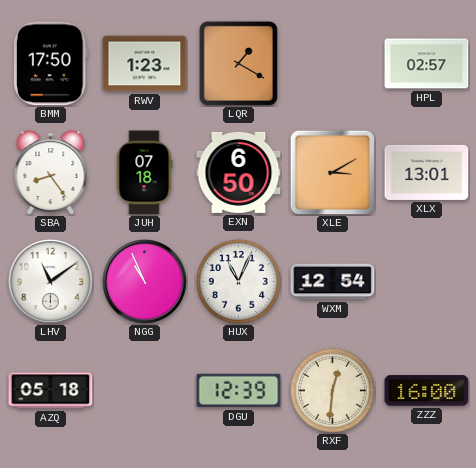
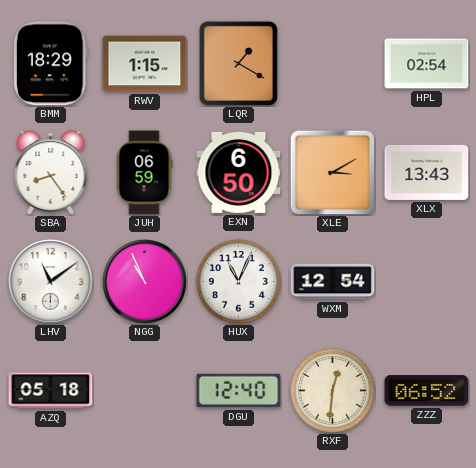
BMM: 17:50 -> 18:29
RWV: 1:23 -> 1:15
HPL: 02:57 -> 02:54
JUH: 07:18 -> 06:59
XLX: 13:01 -> 13:43
DGU: 12:39 -> 12:40
ZZZ: 16:00 -> 06:52
